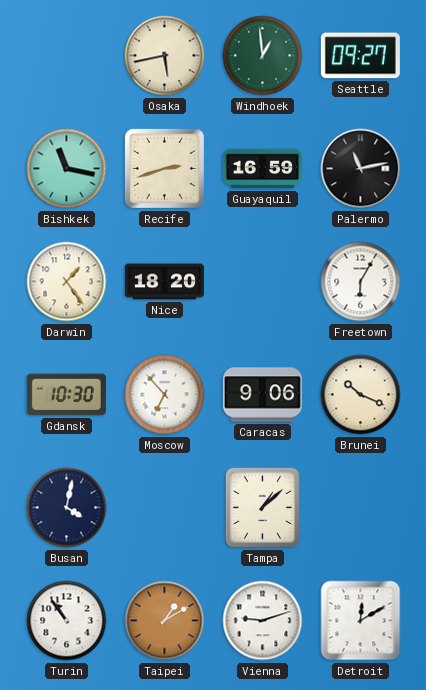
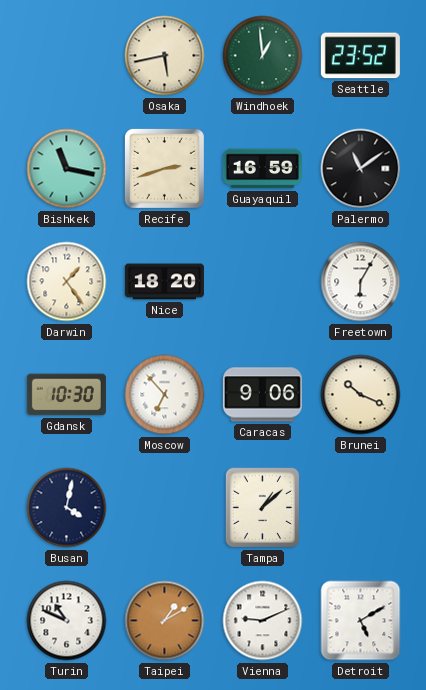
Seattle: 09:27 -> 23:52
Palermo: 11:13 -> 11:09
Turin: 10:54 -> 10:49
Vienna: 9:12 -> 9:11
Detroit: 12:10 -> 5:10
